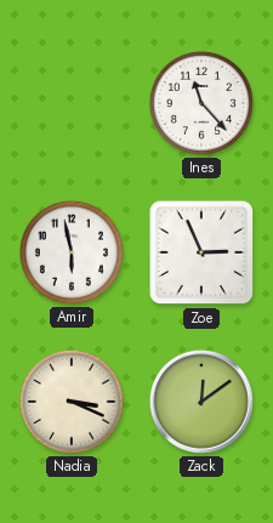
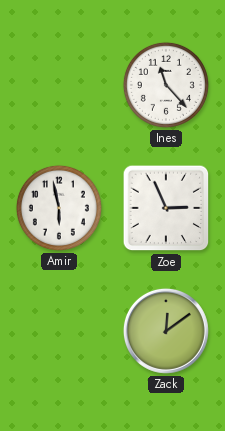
Nadia: 3:19 -> none
